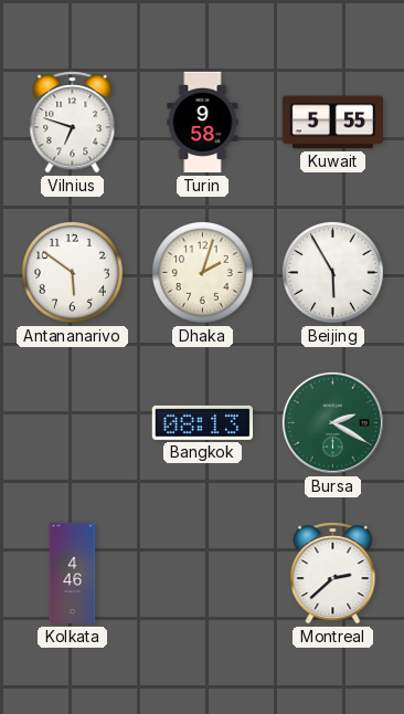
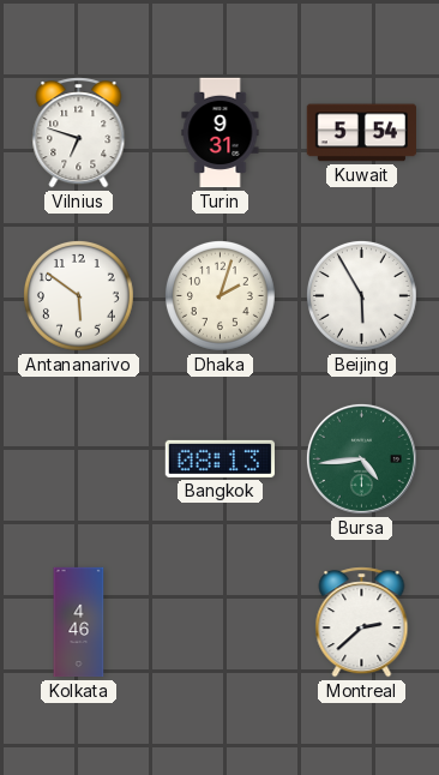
Turin: 9:58 -> 9:31
Kuwait: 5:55 -> 5:54
Bursa: 2:20 -> 4:44
